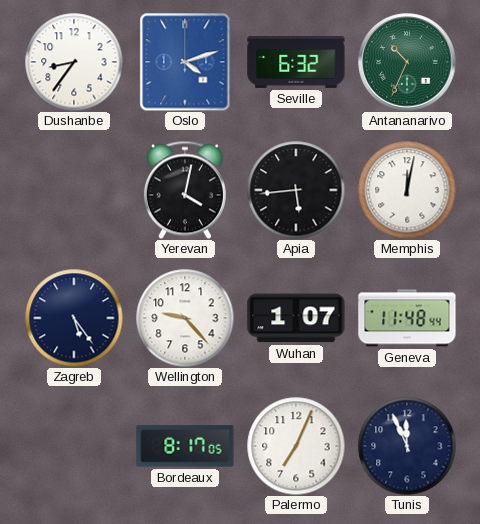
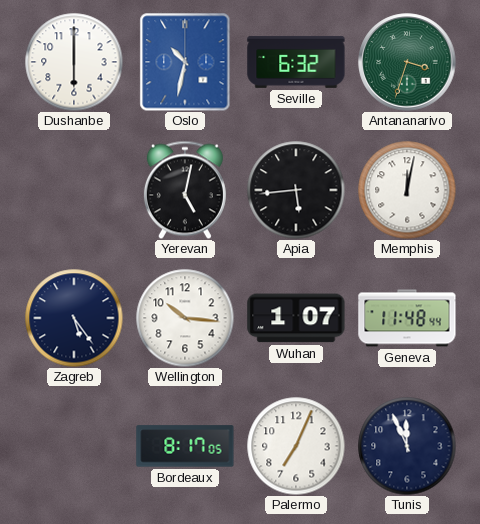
Dushanbe: 8:36 -> 6:00
Oslo: 4:12 -> 10:32
Antananarivo: 10:34 -> 3:33
Yerevan: 4:02 -> 5:02
Wellington: 9:23 -> 10:16
